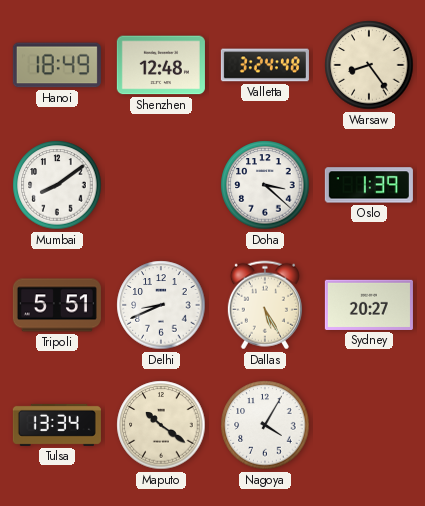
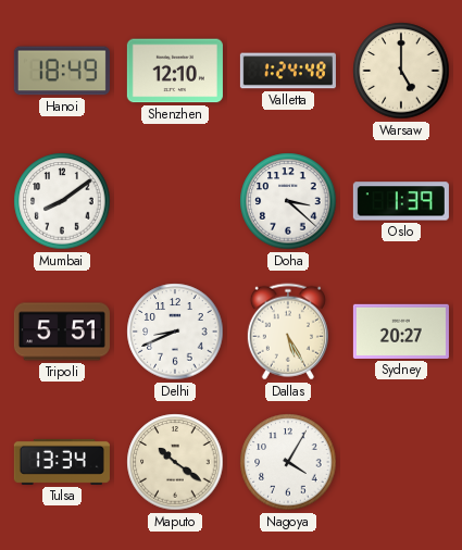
Shenzhen: 12:48 -> 12:10
Valletta: 3:24 -> 1:24
Warsaw: 8:24 -> 5:00
